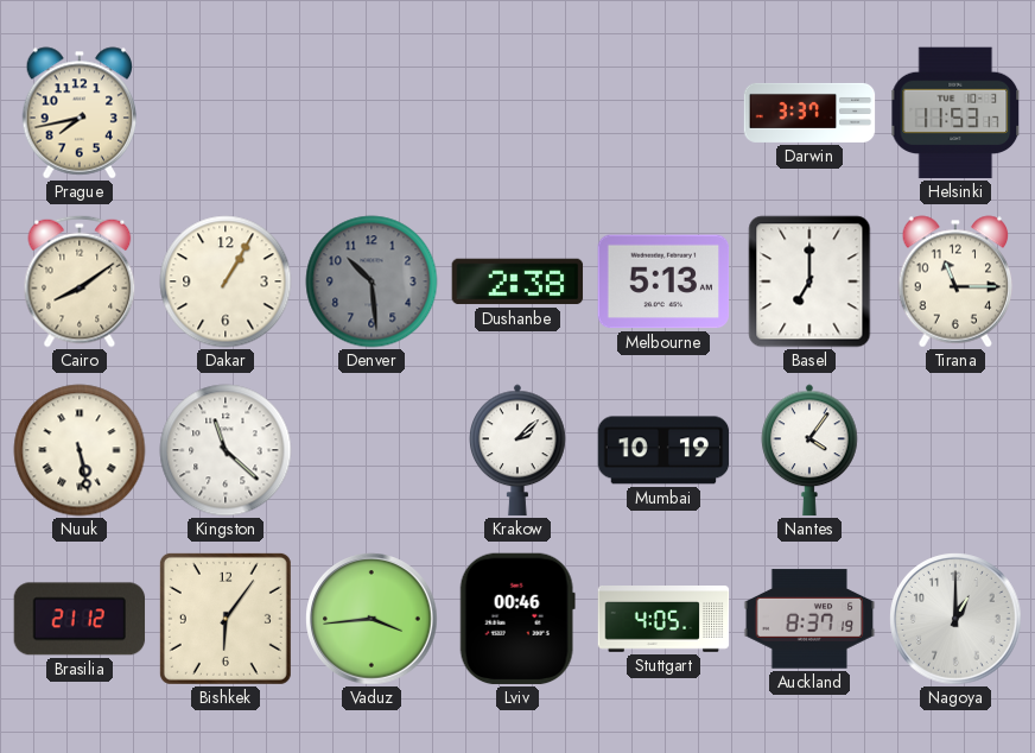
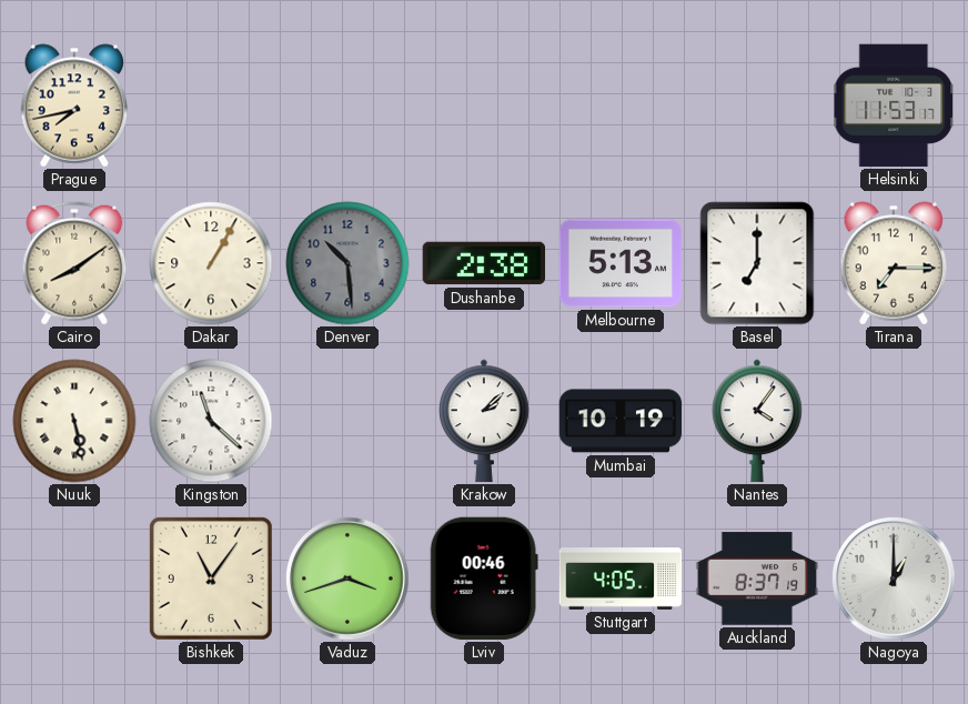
Darwin: 3:37 -> none
Tirana: 11:15 -> 7:15
Brasilia: 21:12 -> none
Bishkek: 6:06 -> 11:06
Vaduz: 3:44 -> 3:42
